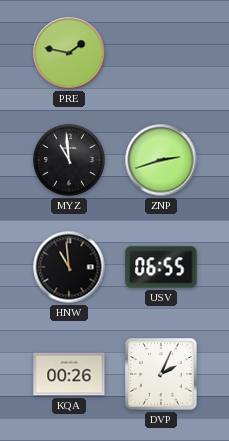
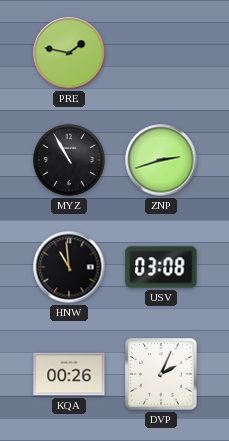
MYZ: 10:59 -> 10:55
USV: 06:55 -> 03:08
